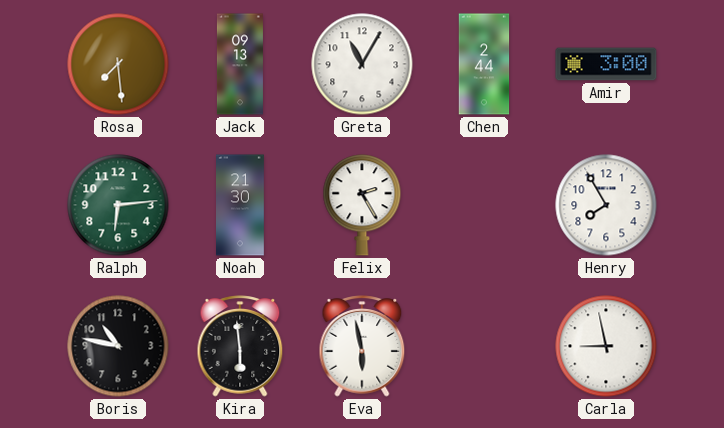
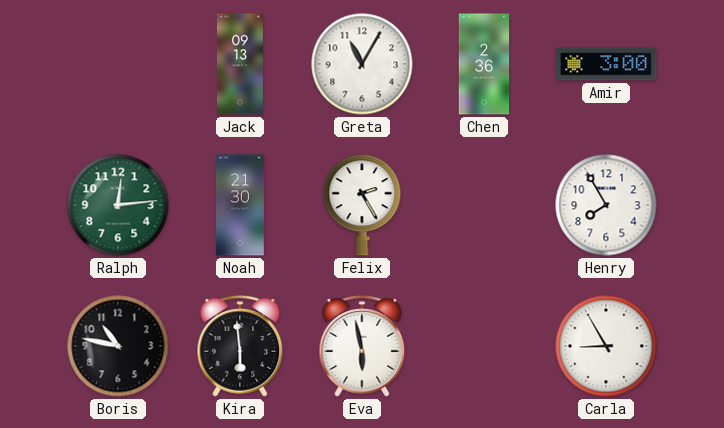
Rosa: 7:29 -> none
Chen: 2:44 -> 2:36
Ralph: 6:14 -> 12:14
Carla: 8:58 -> 8:55
